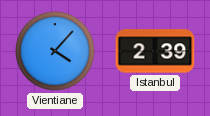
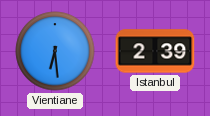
Vientiane: 4:07 -> 6:29
